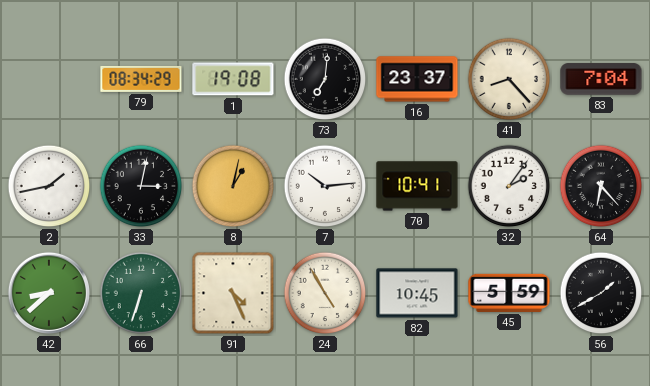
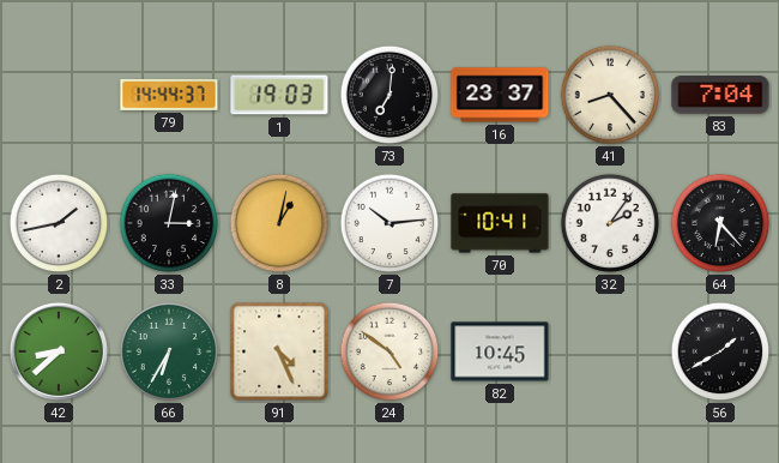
79: 08:34 -> 14:44
1: 19:08 -> 19:03
66: 6:33 -> 6:35
24: 4:55 -> 4:51
45: 5:59 -> none
